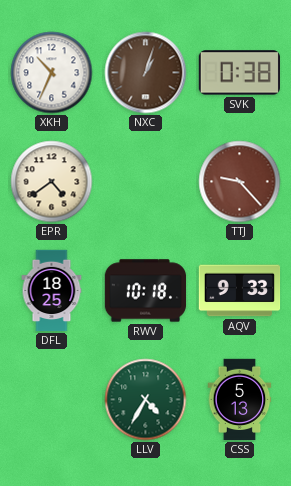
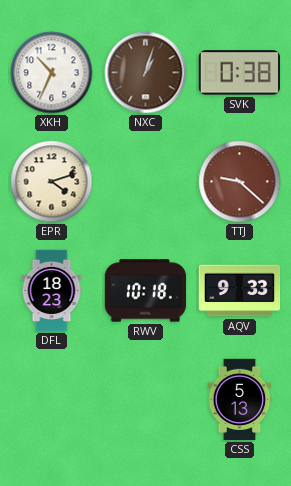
EPR: 4:39 -> 4:12
TTJ: 9:23 -> 9:22
DFL: 18:25 -> 18:23
LLV: 4:35 -> none
